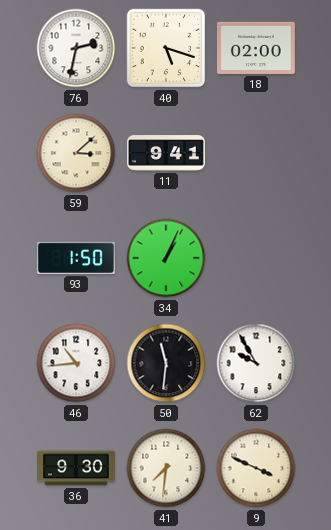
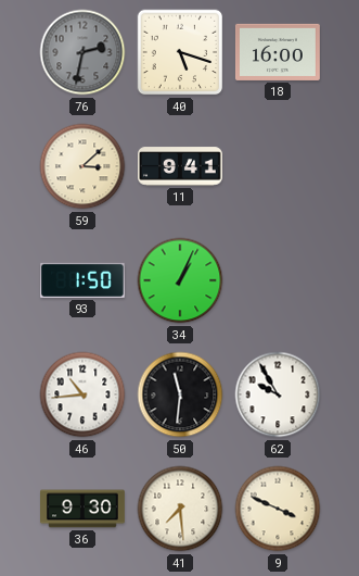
76 dial: white -> grey
18: 02:00 -> 16:00
41: 7:31 -> 7:29
